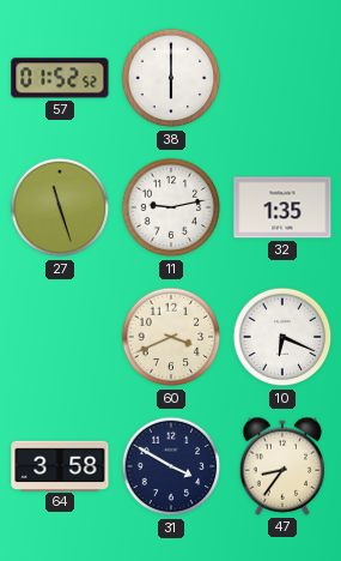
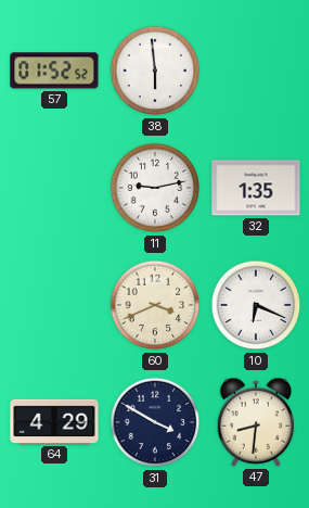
38: 6:00 -> 5:59
27: 11:27 -> none
64: 3:58 -> 4:29
47: 8:36 -> 8:31
